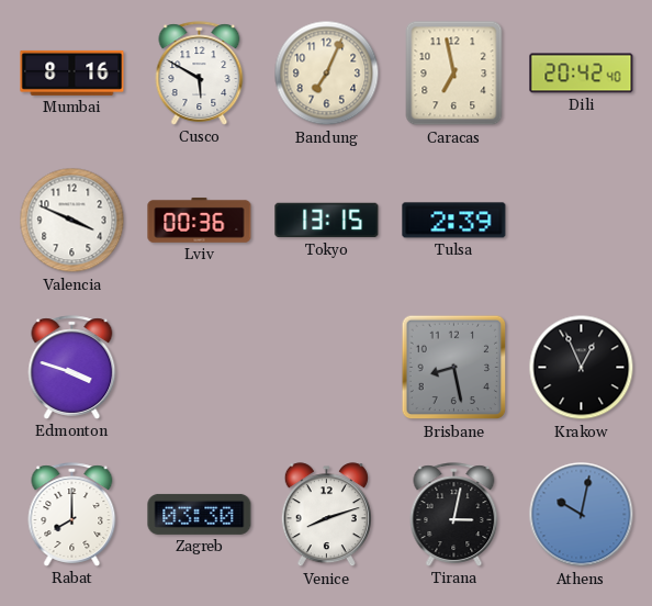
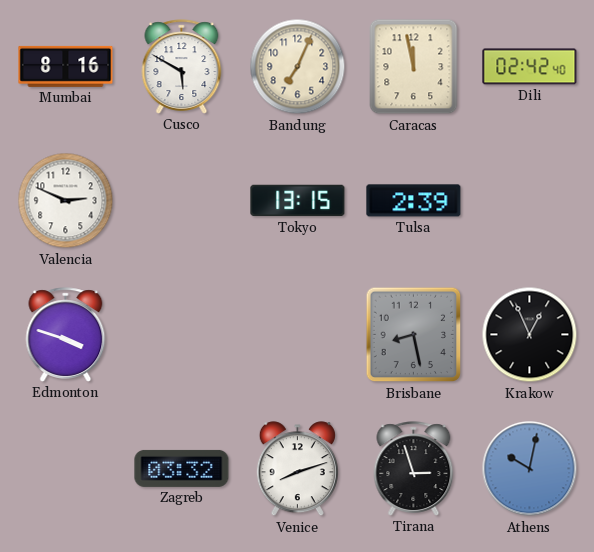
Caracas: 6:58 -> 11:58
Dili: 20:42 -> 02:42
Valencia: 3:49 -> 2:49
Lviv: 00:36 -> none
Rabat: 8:00 -> none
Zagreb: 03:30 -> 03:32
Tirana: 3:02 -> 2:57
